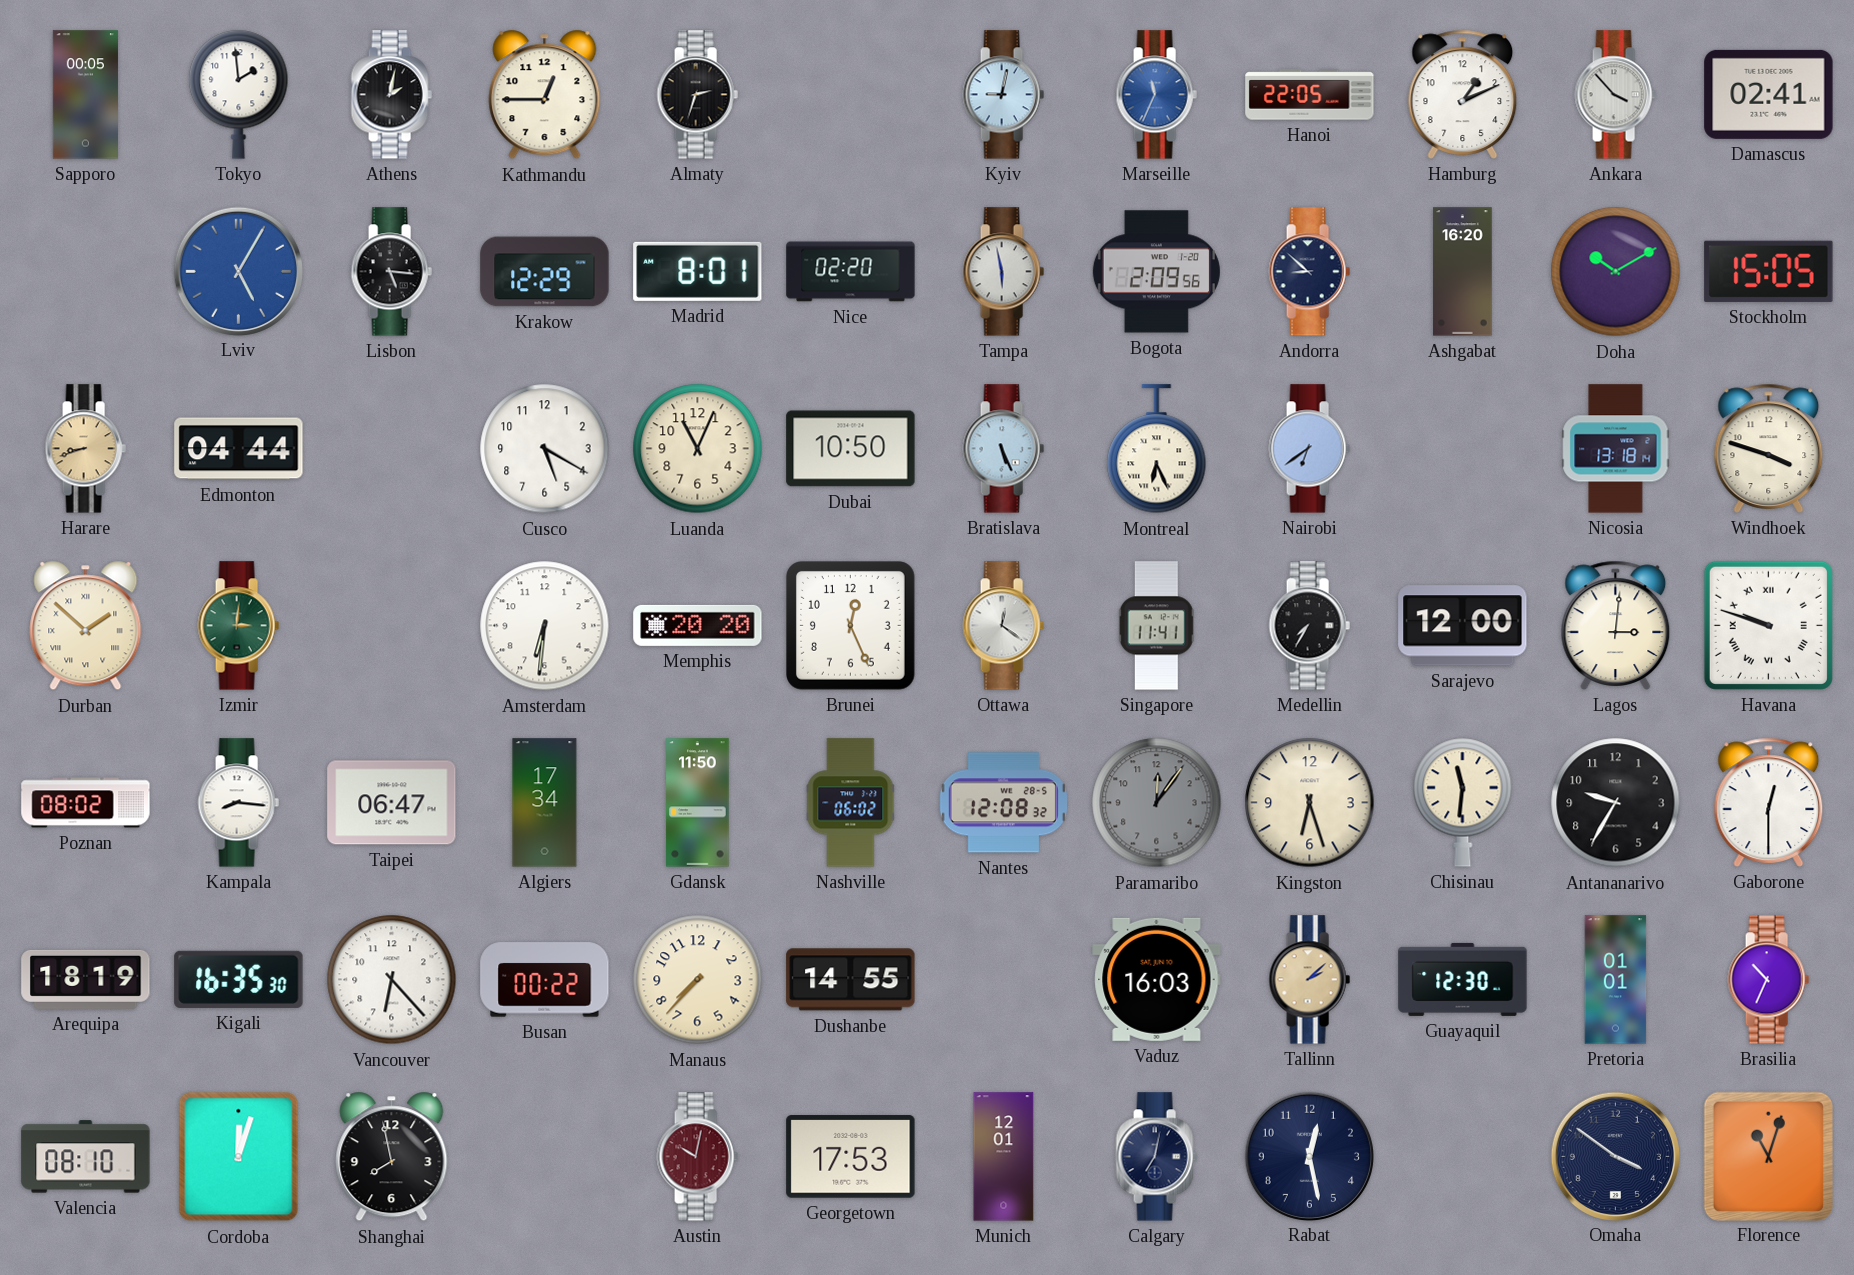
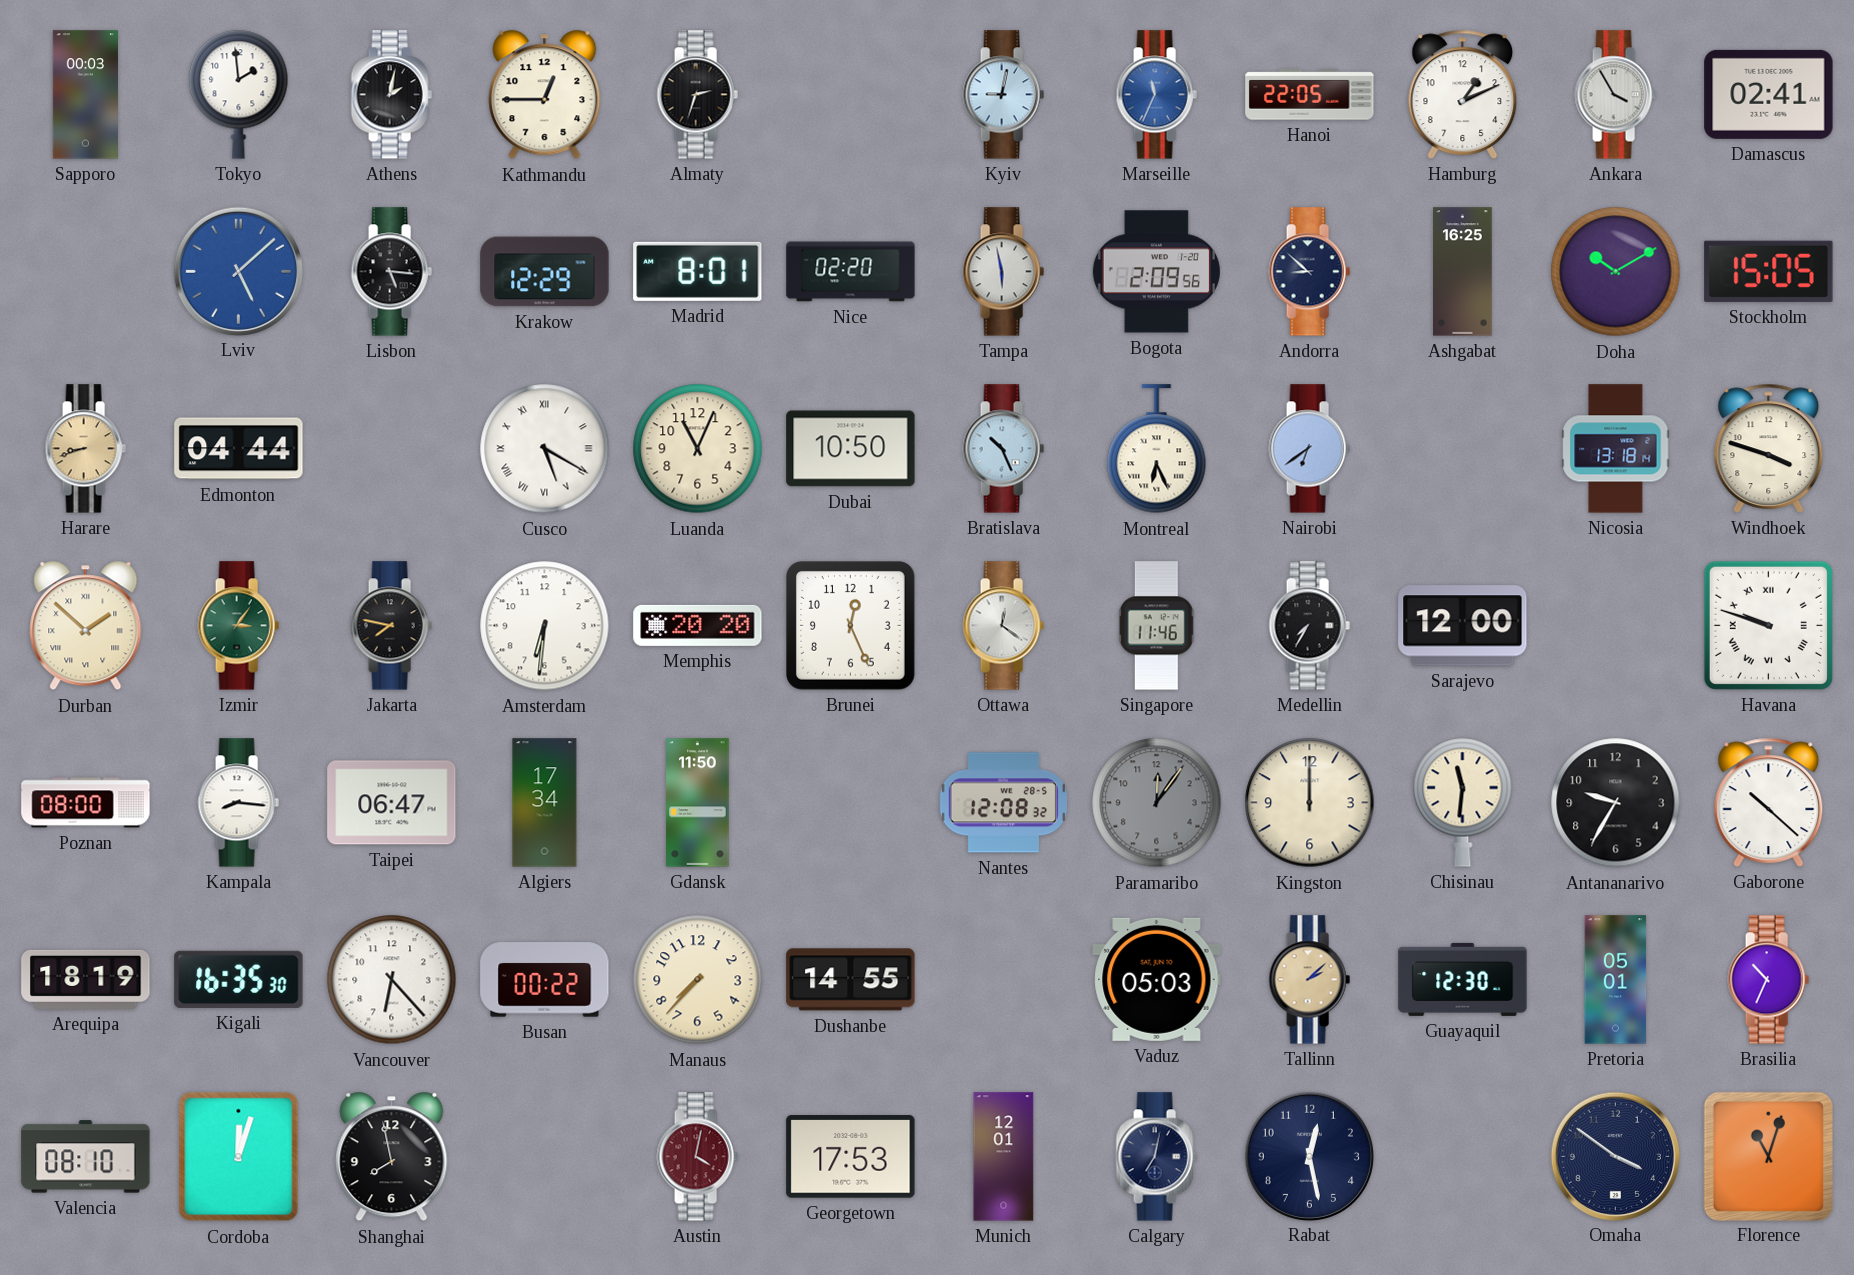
Sapporo: 00:05 -> 00:03
Ankara: 3:53 -> 3:55
Lviv: 5:05 -> 5:08
Ashgabat: 16:20 -> 16:25
Cusco numerals: Arabic -> Roman
Bratislava: 5:26 -> 10:26
Izmir: 3:01 -> 3:06
Jakarta: none -> 7:47
Singapore: 11:41 -> 11:46
Lagos: 3:01 -> none
Poznan: 08:02 -> 08:00
Nashville: 06:02 -> none
Kingston: 6:27 -> 12:00
Gaborone: 12:30 -> 10:22
Vaduz: 16:03 -> 05:03
Pretoria: 01:01 -> 05:01
Austin: 10:02 -> 4:02
